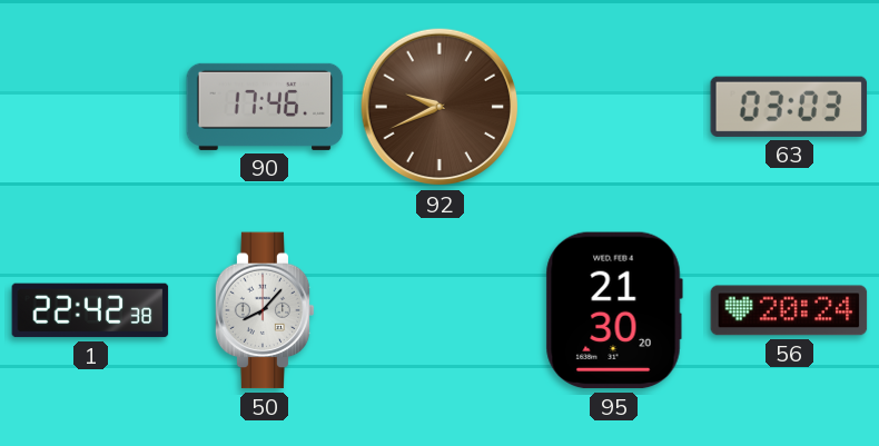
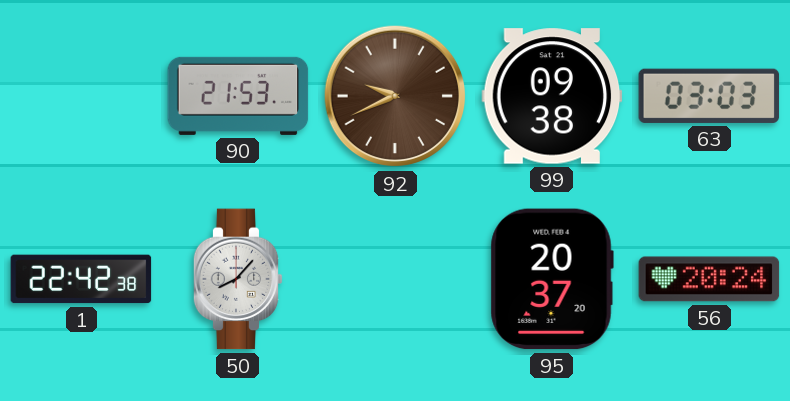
90: 17:46 -> 21:53
99: none -> 09:38
95: 21:30 -> 20:37
